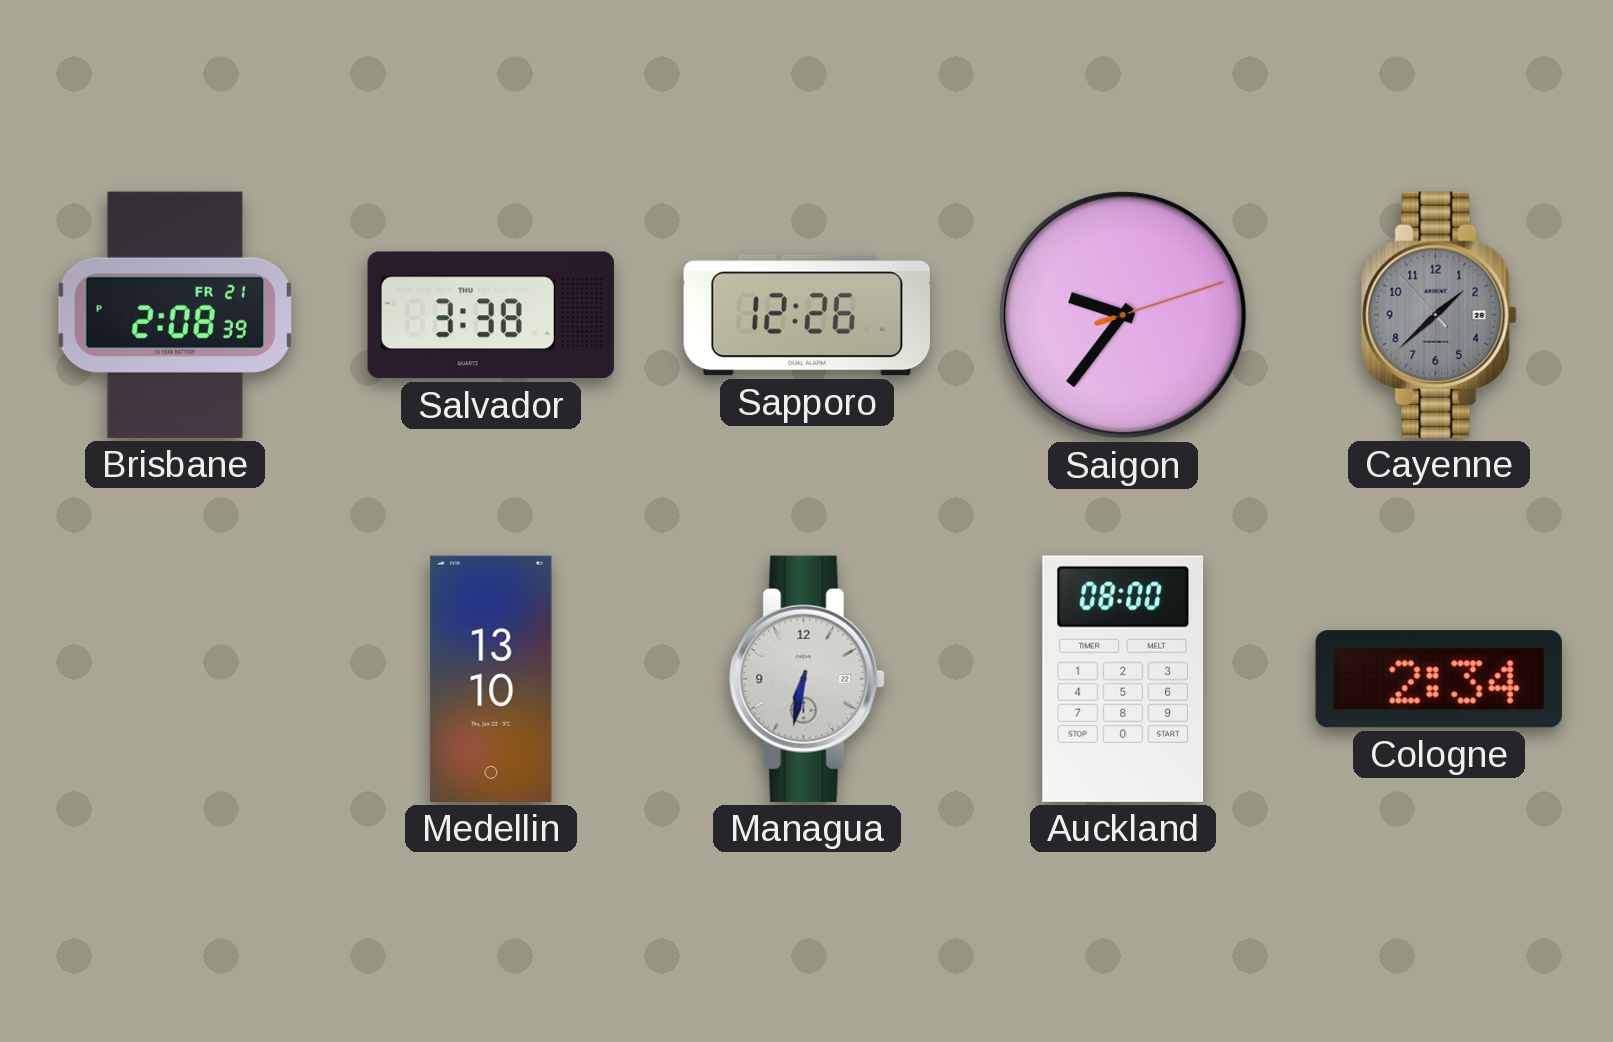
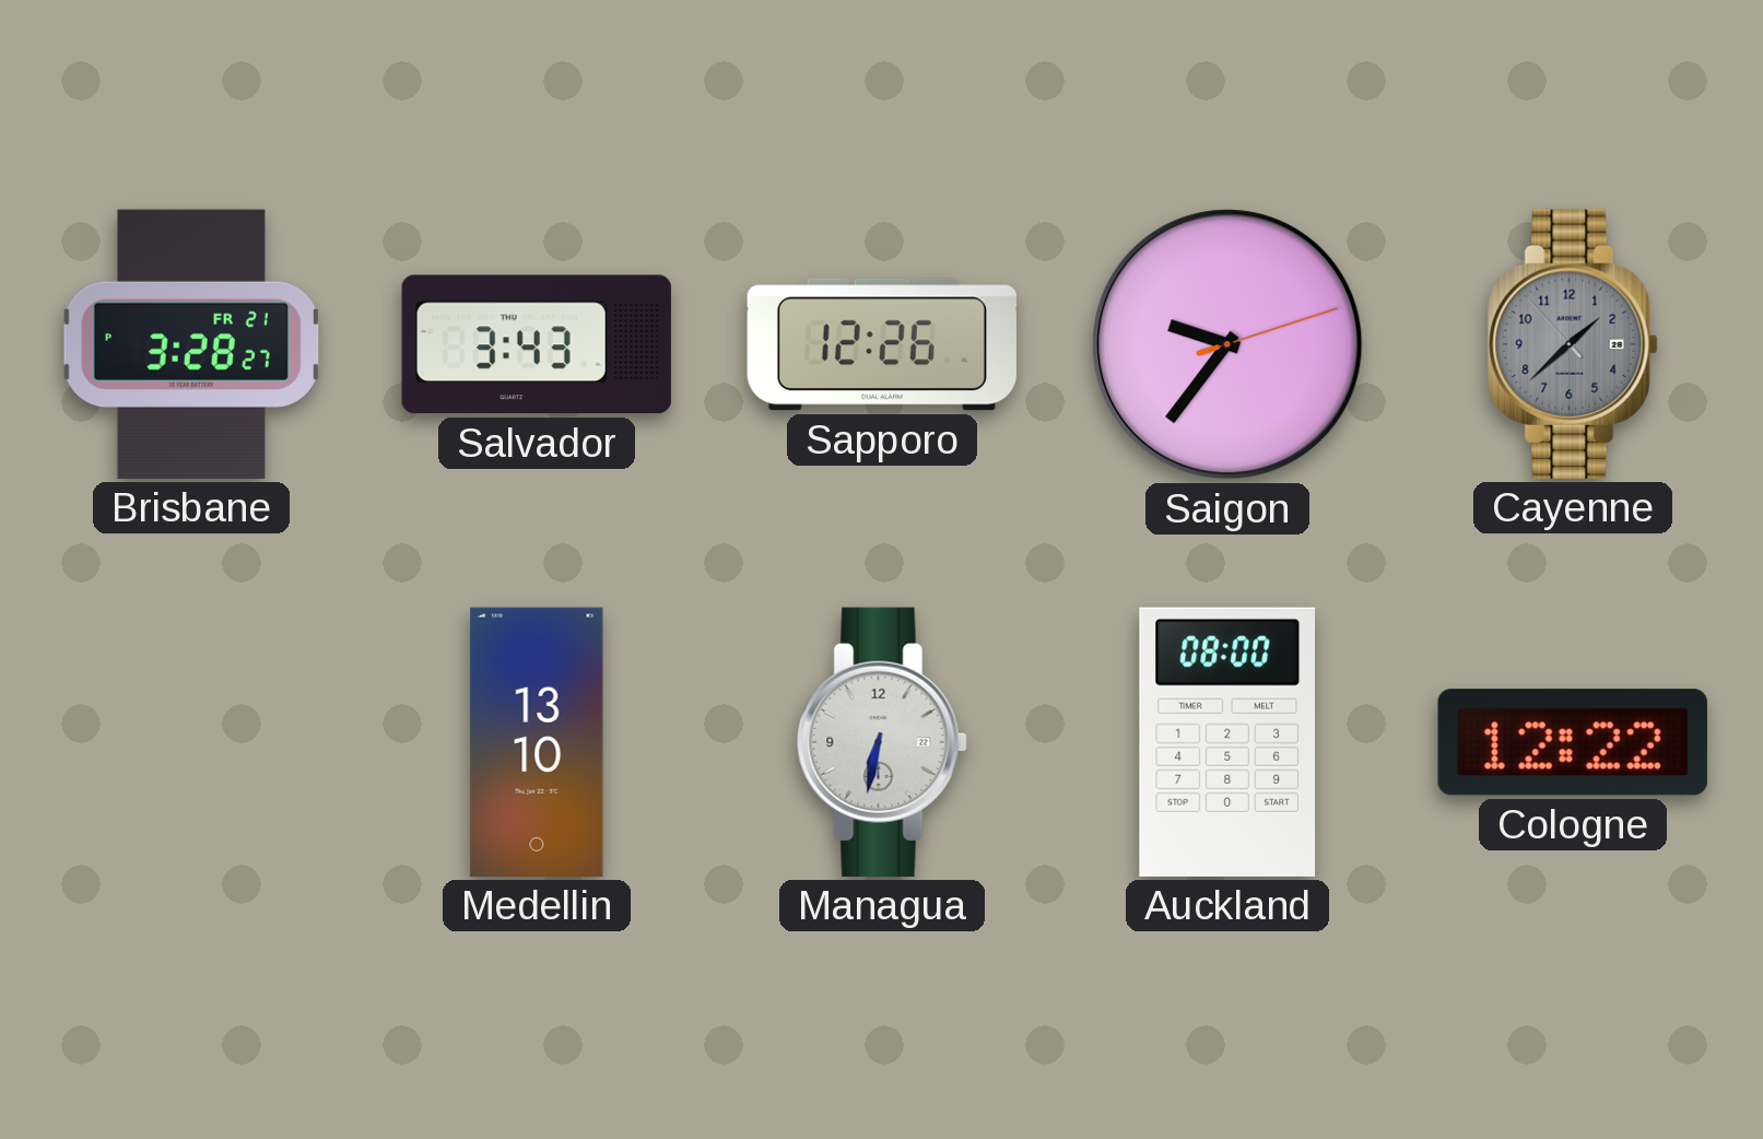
Brisbane: 2:08 -> 3:28
Salvador: 3:38 -> 3:43
Cologne: 2:34 -> 12:22
